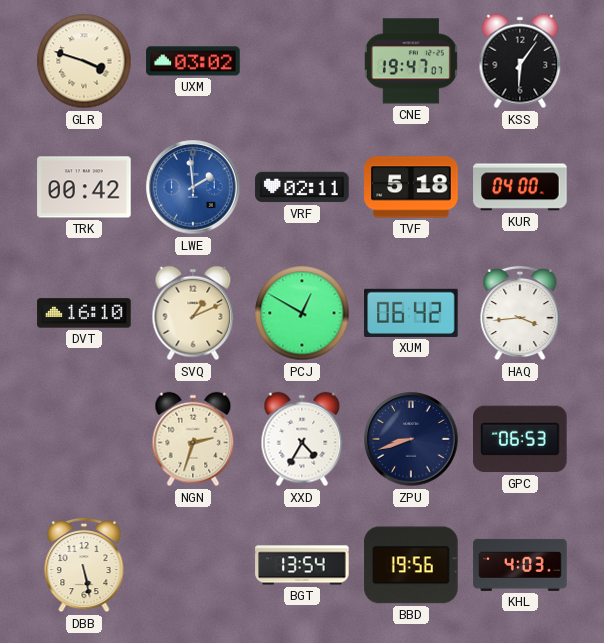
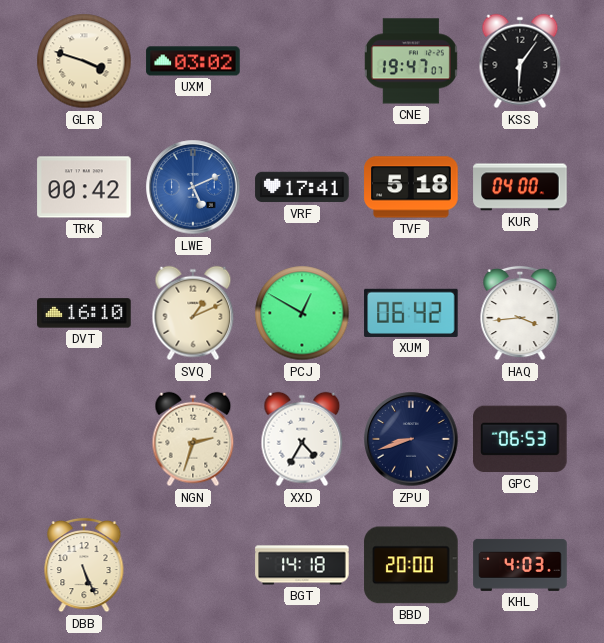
LWE: 1:59 -> 5:11
VRF: 02:11 -> 17:41
DBB: 5:28 -> 5:26
BGT: 13:54 -> 14:18
BBD: 19:56 -> 20:00
